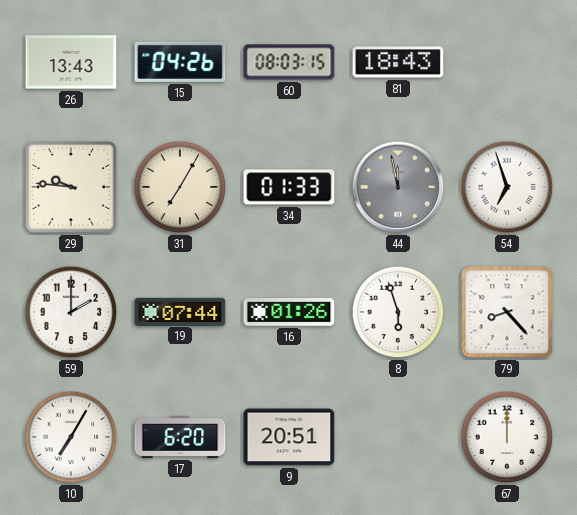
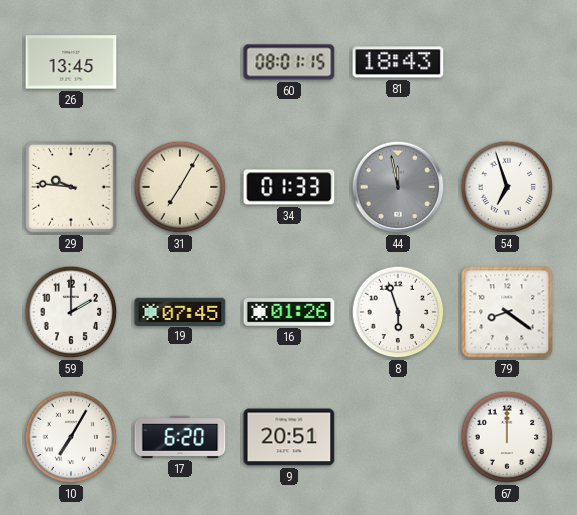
26: 13:43 -> 13:45
15: 04:26 -> none
60: 08:03 -> 08:01
19: 07:44 -> 07:45
79: 8:23 -> 8:21
